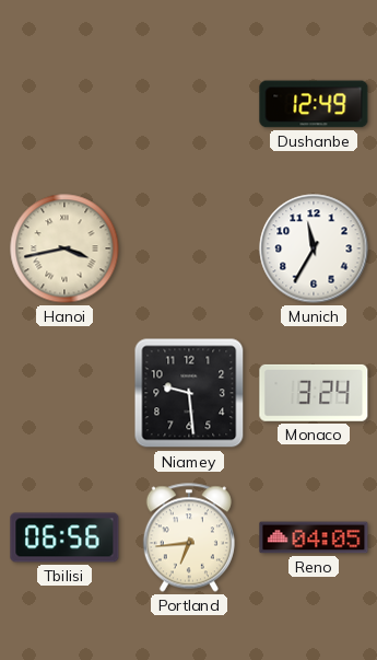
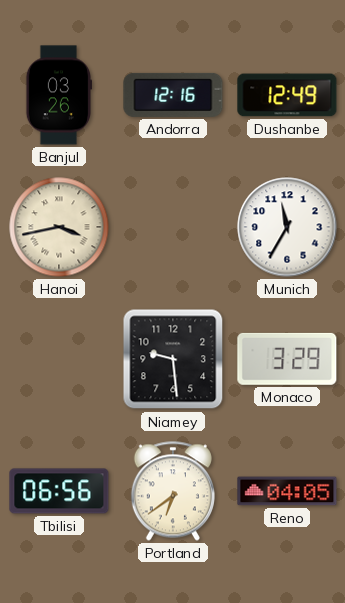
Banjul: none -> 03:26
Andorra: none -> 12:16
Monaco: 3:24 -> 3:29
Portland: 6:44 -> 6:39
